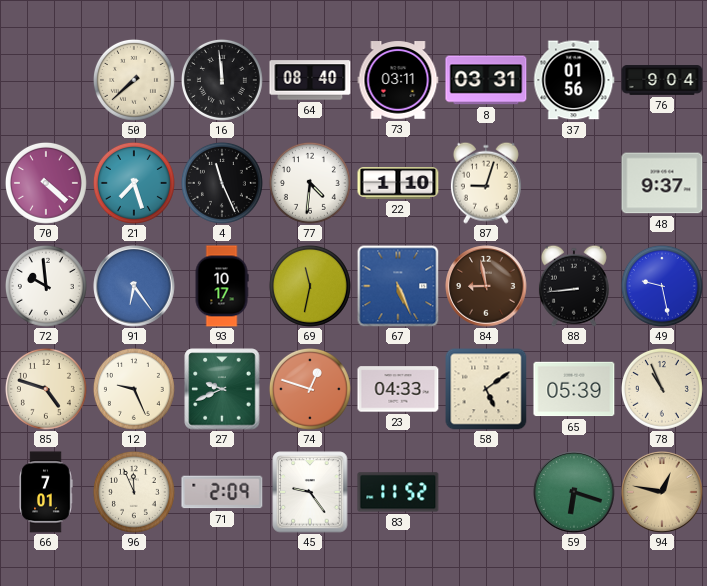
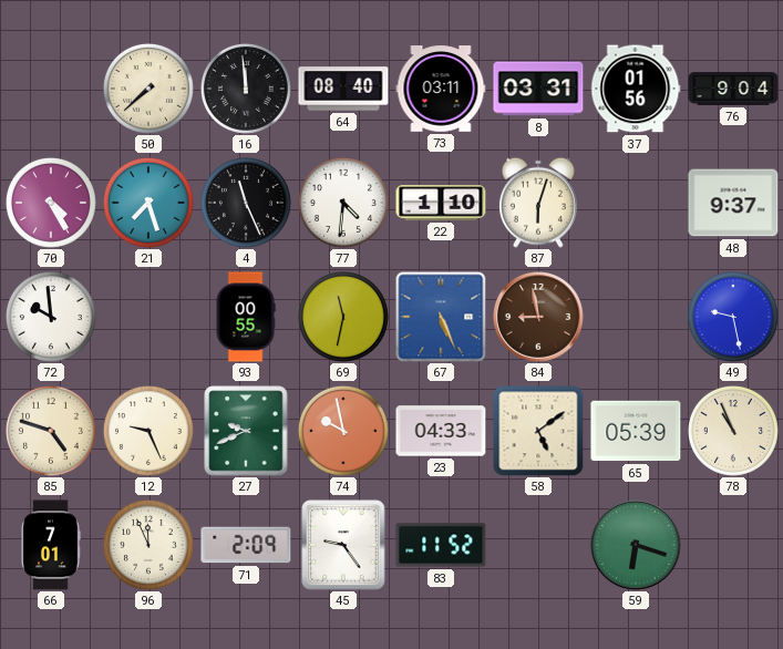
70: 4:22 -> 4:25
87: 9:03 -> 6:03
91: 6:24 -> none
93: 10:17 -> 00:55
88: 8:44 -> none
74: 12:48 -> 9:58
94: 12:47 -> none
